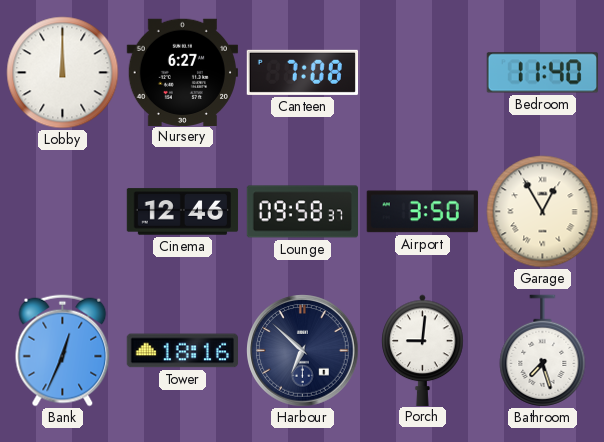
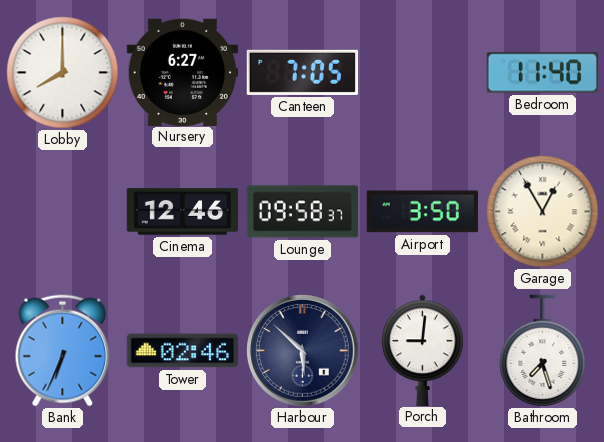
Lobby: 12:00 -> 8:00
Canteen: 7:08 -> 7:05
Bank: 12:34 -> 6:34
Tower: 18:16 -> 02:46
Harbour: 6:52 -> 5:52
